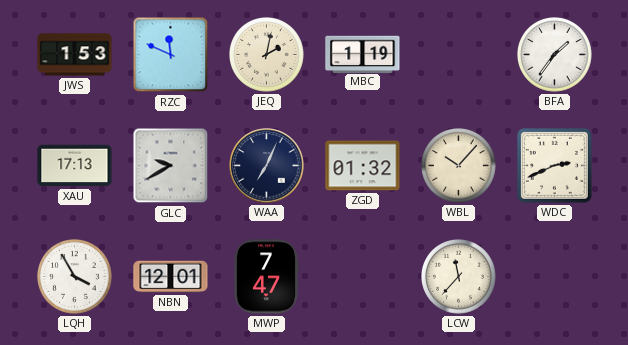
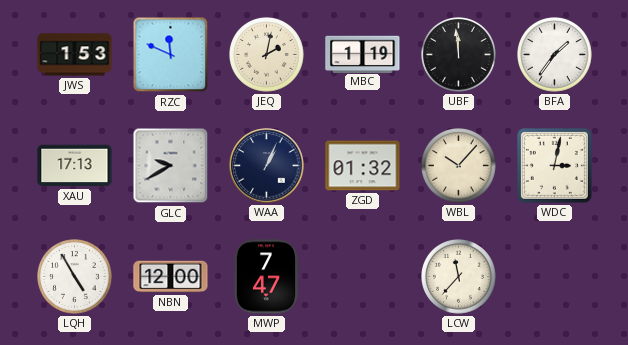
UBF: none -> 11:59
WAA: 7:04 -> 1:04
WDC: 2:41 -> 3:02
LQH: 3:55 -> 4:55
NBN: 12:01 -> 12:00
